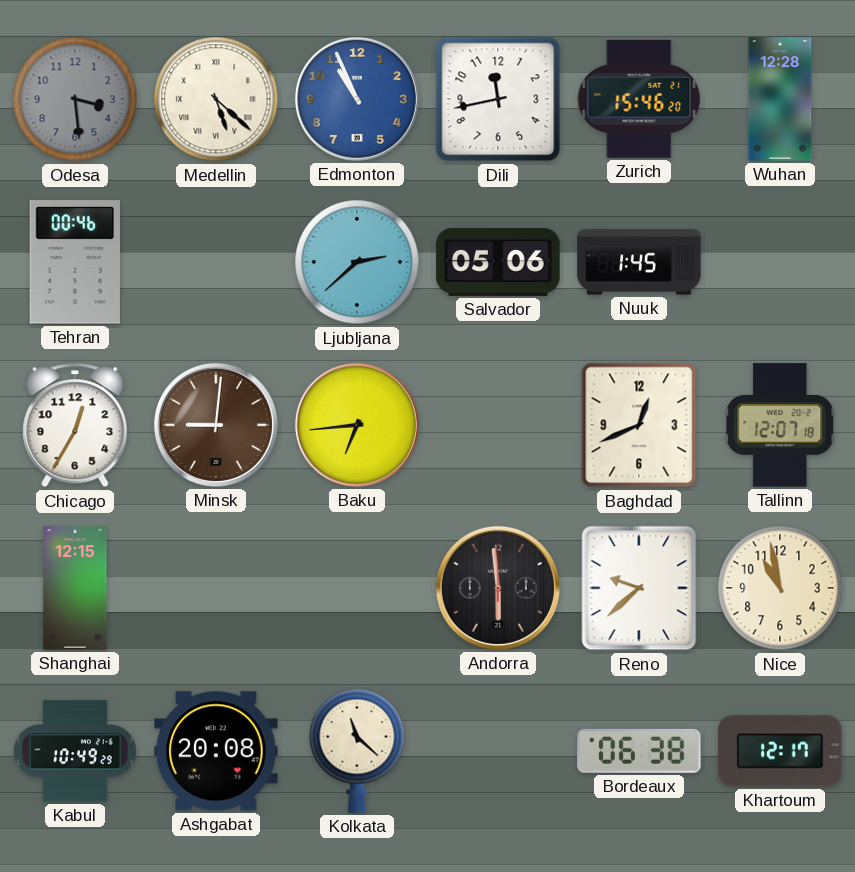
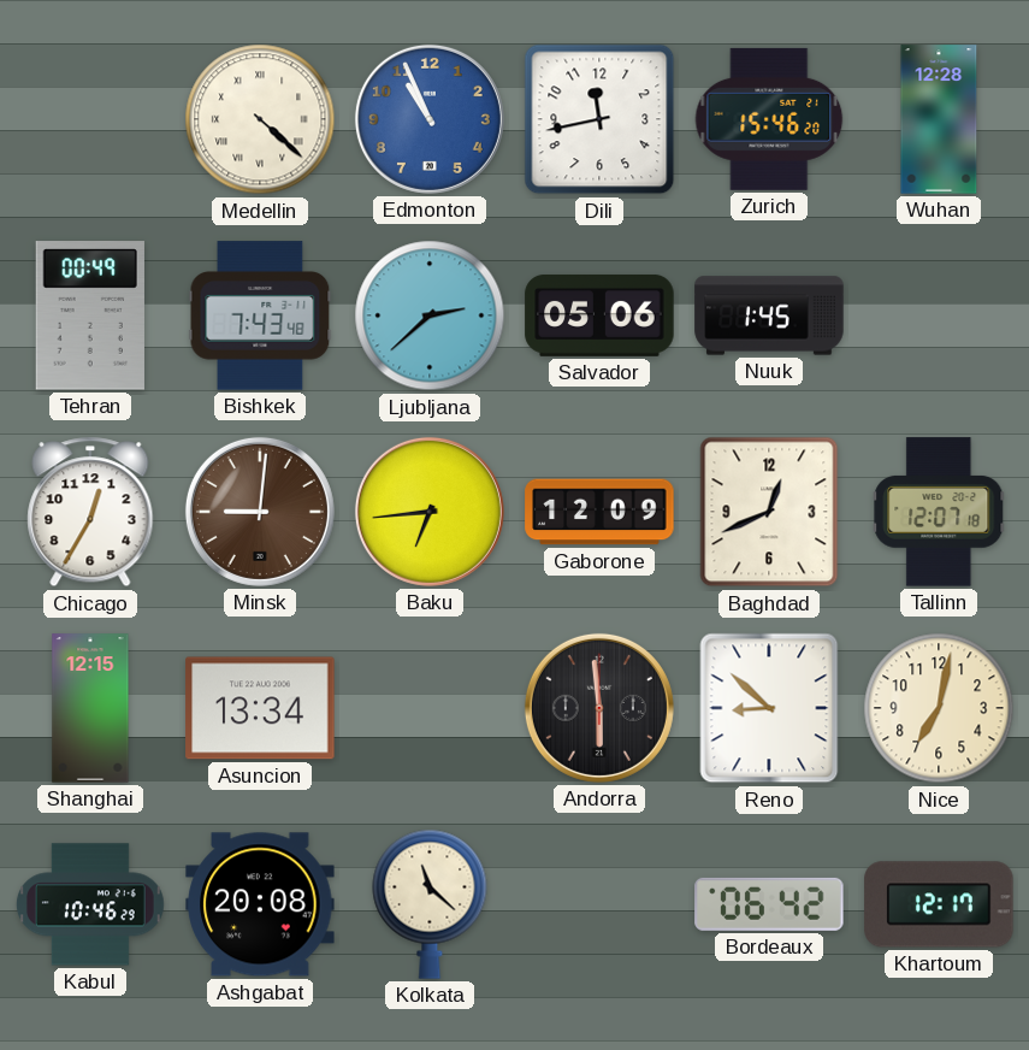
Odesa: 3:29 -> none
Medellin: 5:22 -> 4:22
Tehran: 00:46 -> 00:49
Bishkek: none -> 7:43
Gaborone: none -> 12:09
Asuncion: none -> 13:34
Reno: 9:38 -> 8:52
Nice: 10:58 -> 7:02
Kabul: 10:49 -> 10:46
Bordeaux: 06:38 -> 06:42
